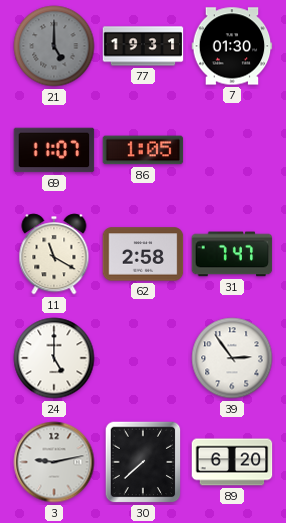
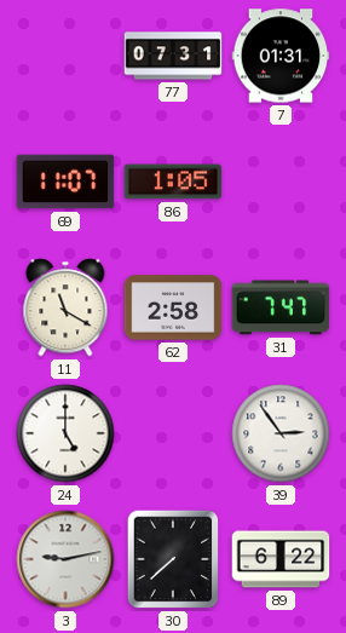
21: 5:00 -> none
77: 19:31 -> 07:31
7: 01:30 -> 01:31
89: 6:20 -> 6:22
